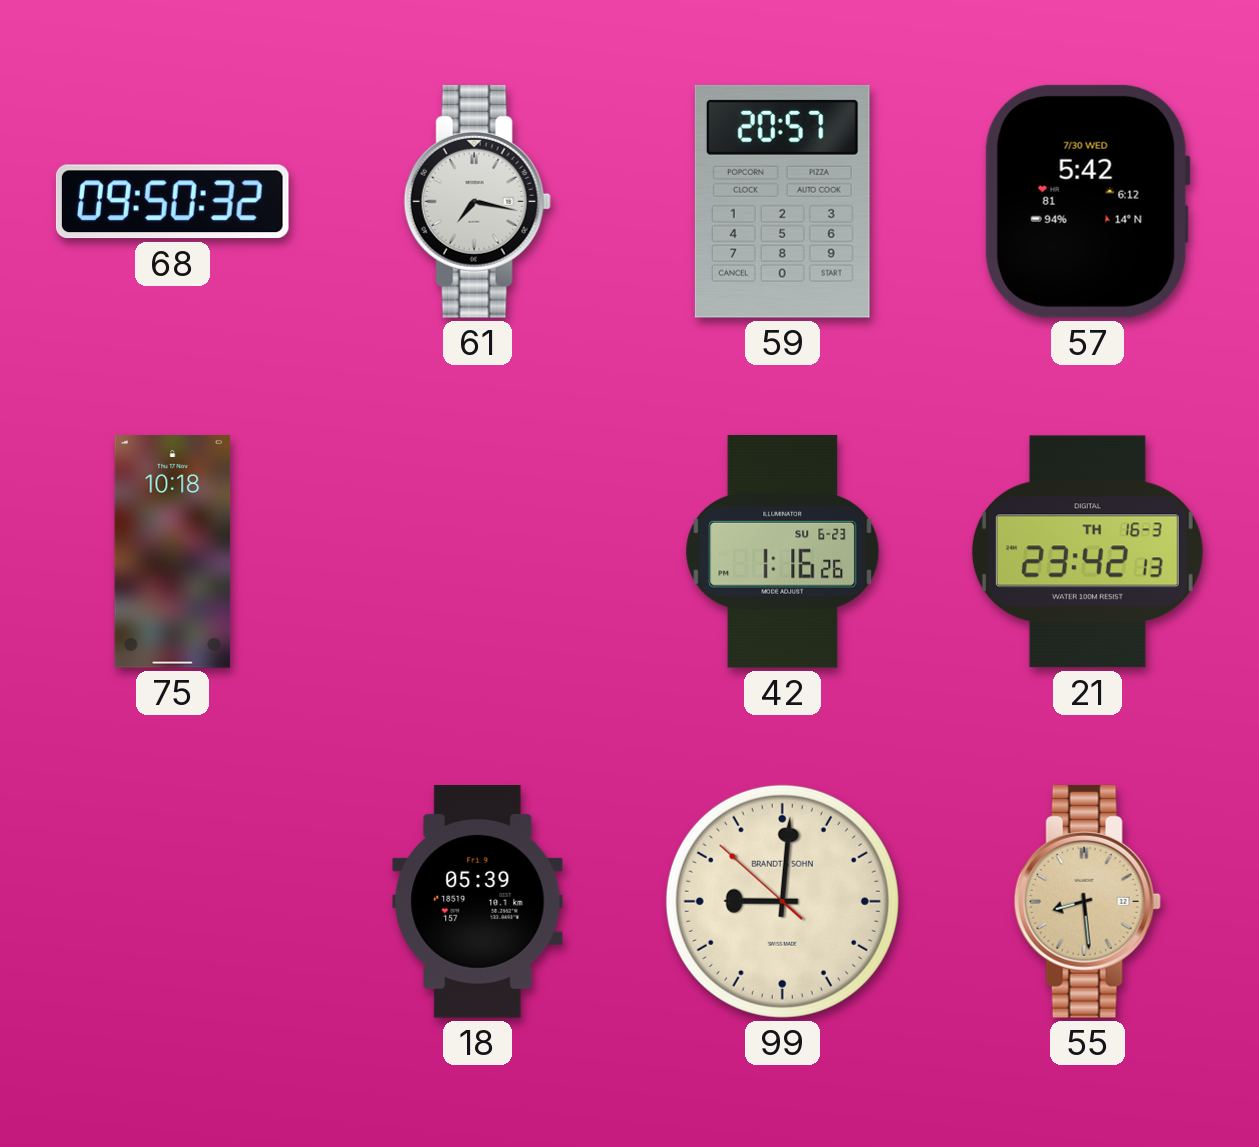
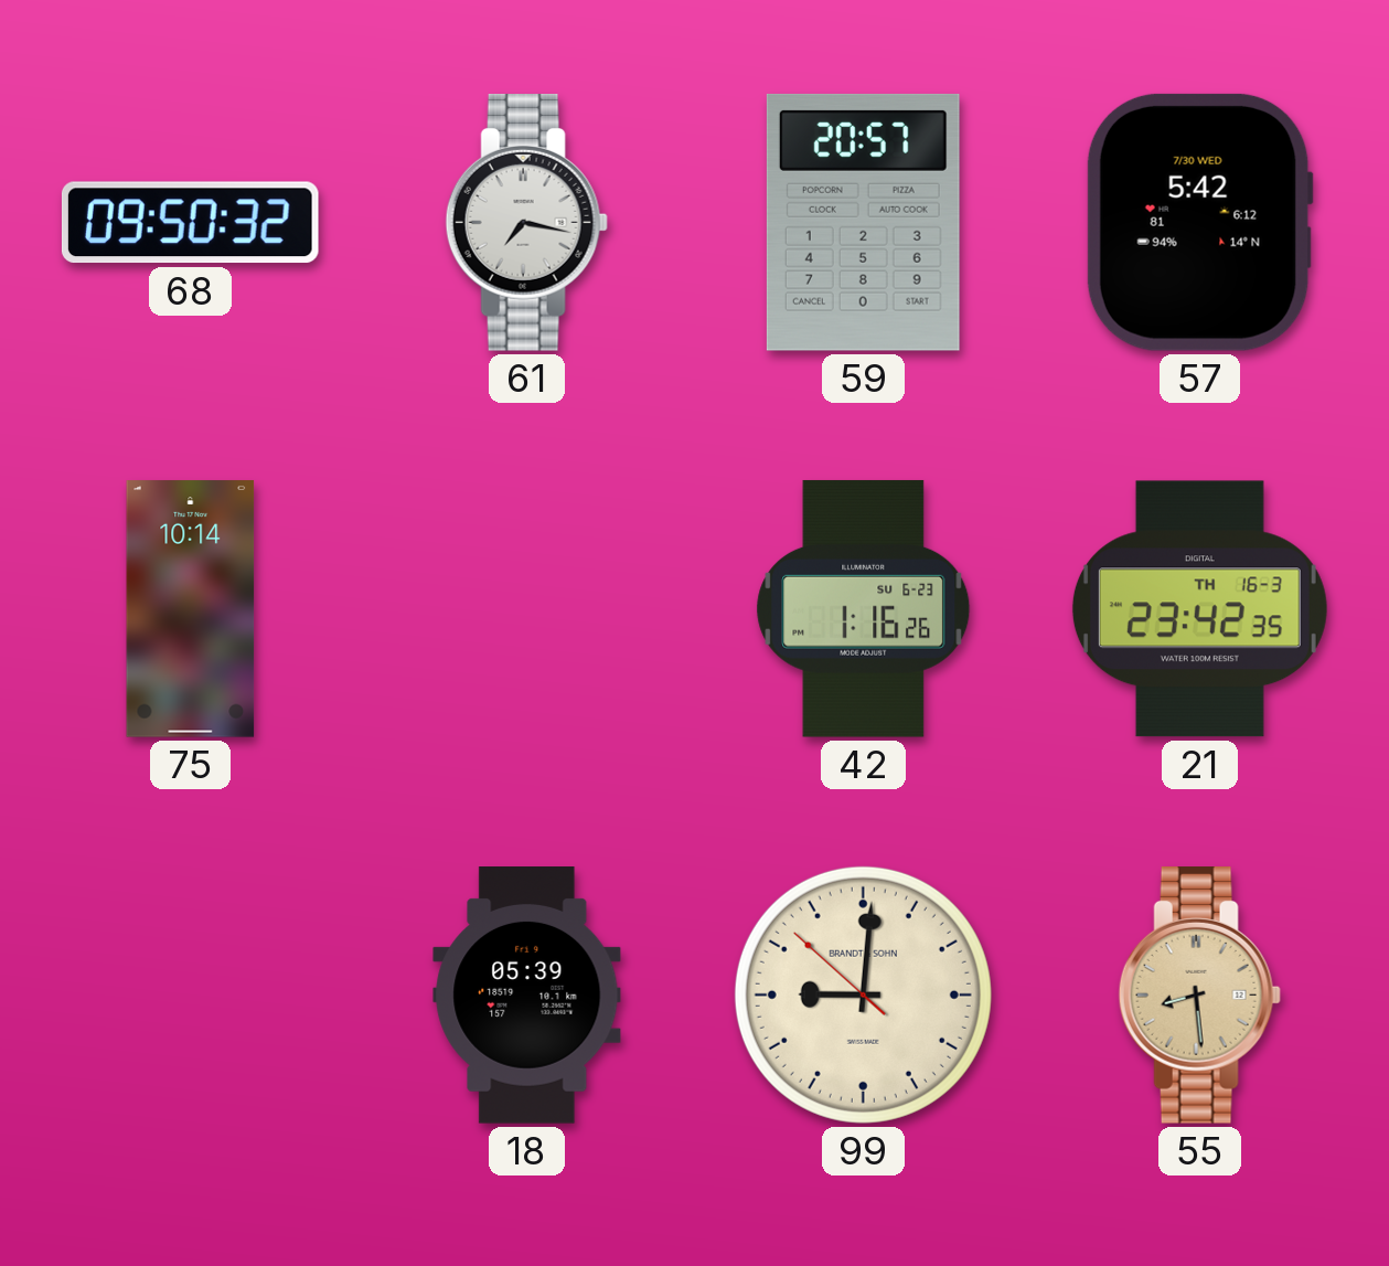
75: 10:18 -> 10:14
21: 23:42:13 -> 23:42:35
